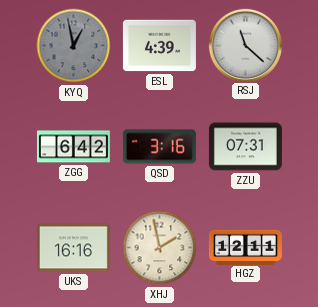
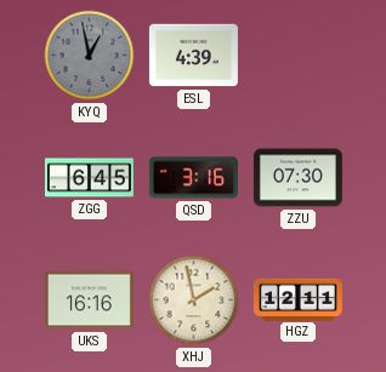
RSJ: 11:22 -> none
ZGG: 6:42 -> 6:45
ZZU: 07:31 -> 07:30
